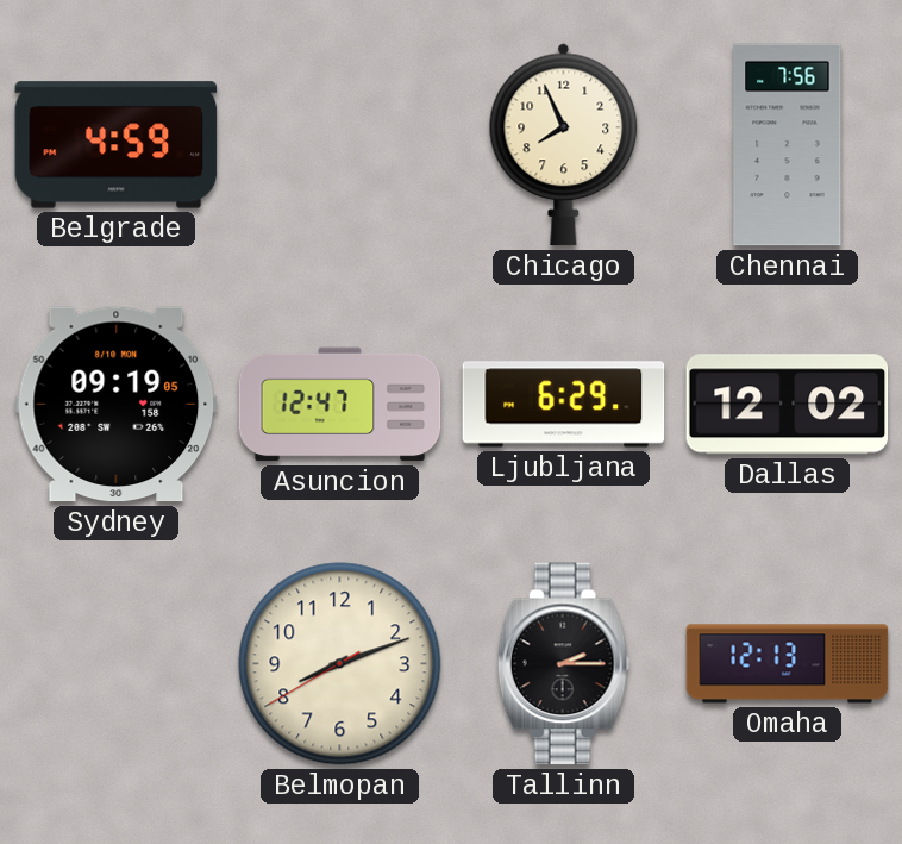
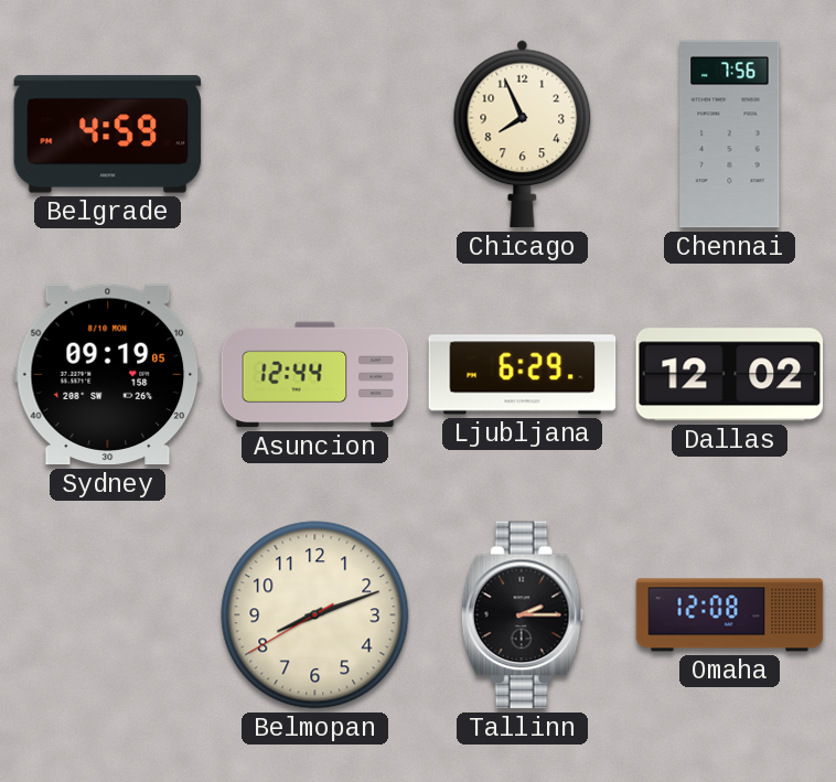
Asuncion: 12:47 -> 12:44
Omaha: 12:13 -> 12:08
